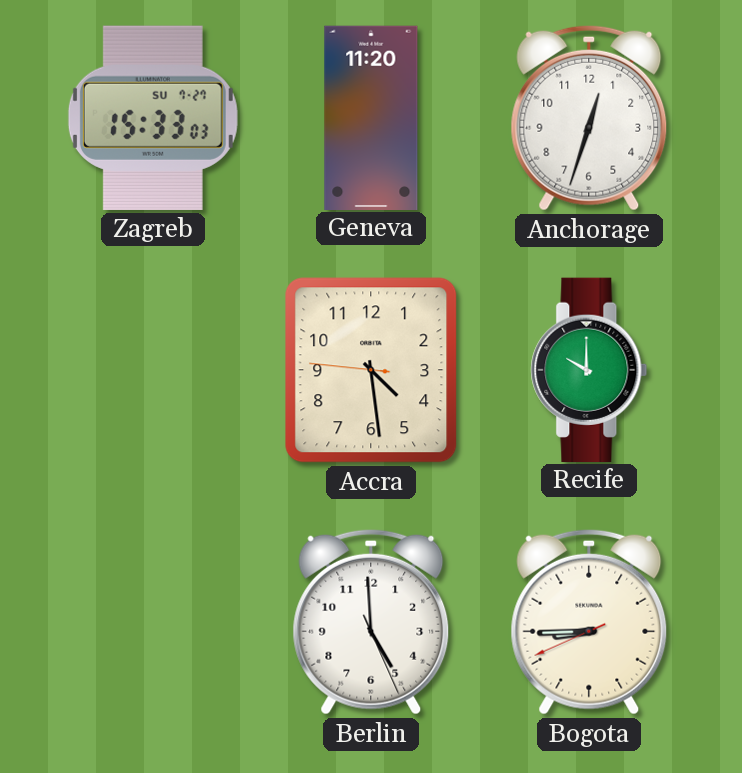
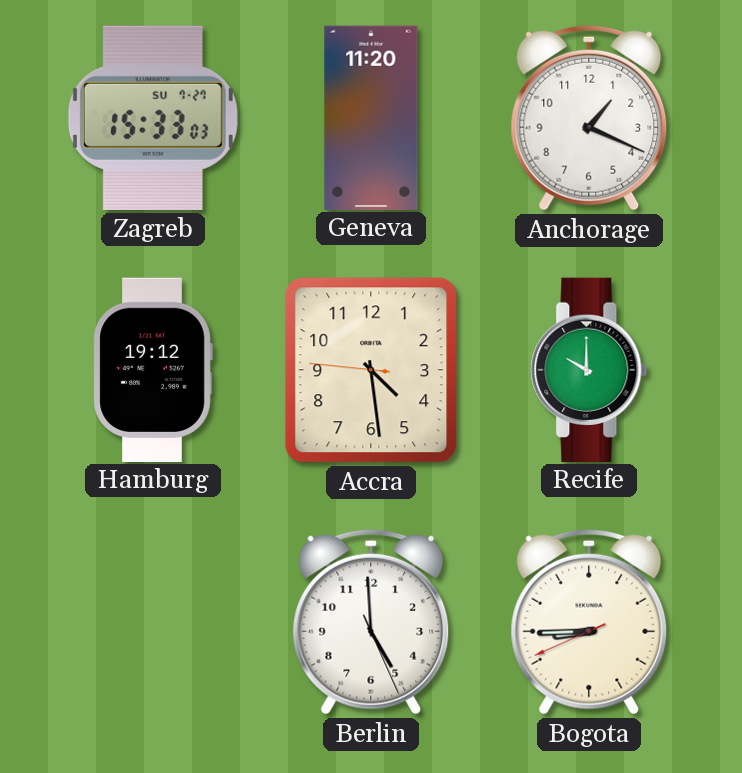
Anchorage: 12:33 -> 1:19
Hamburg: none -> 19:12
